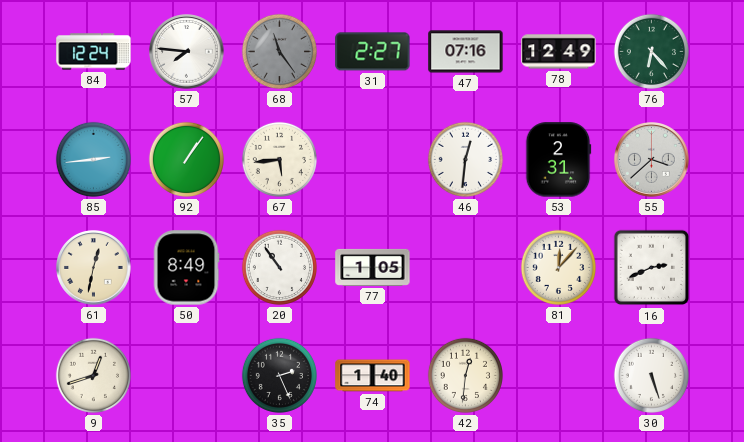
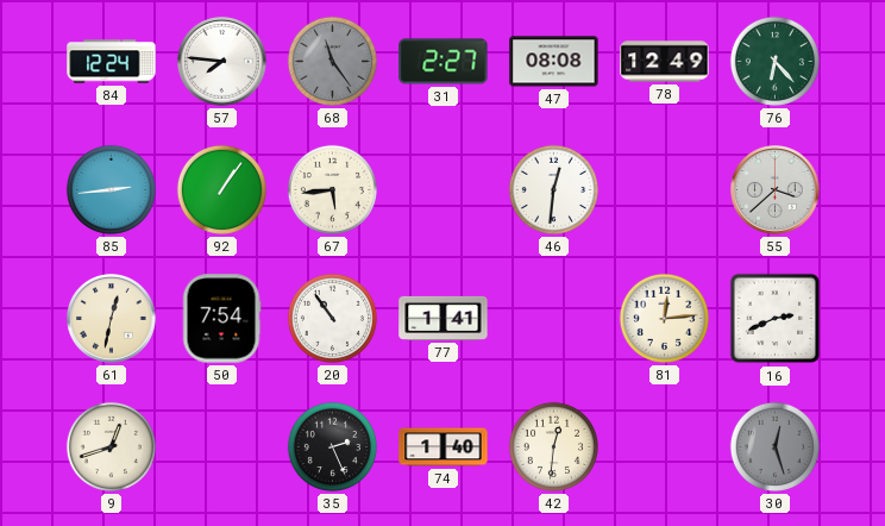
47: 07:16 -> 08:08
53: 2:31 -> none
50: 8:49 -> 7:54
77: 1:05 -> 1:41
81: 12:07 -> 12:14
30: 5:27 -> 12:27
30 dial: white -> grey
